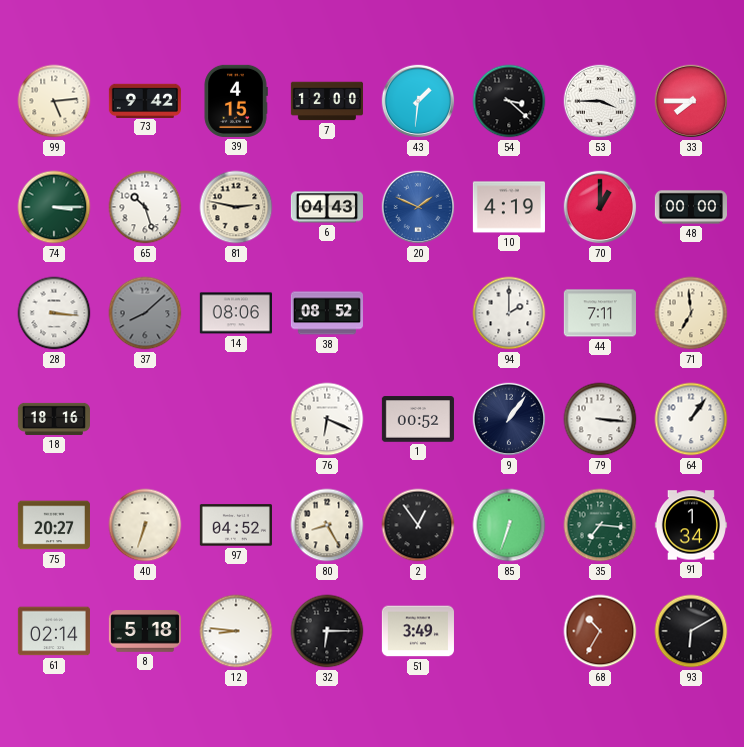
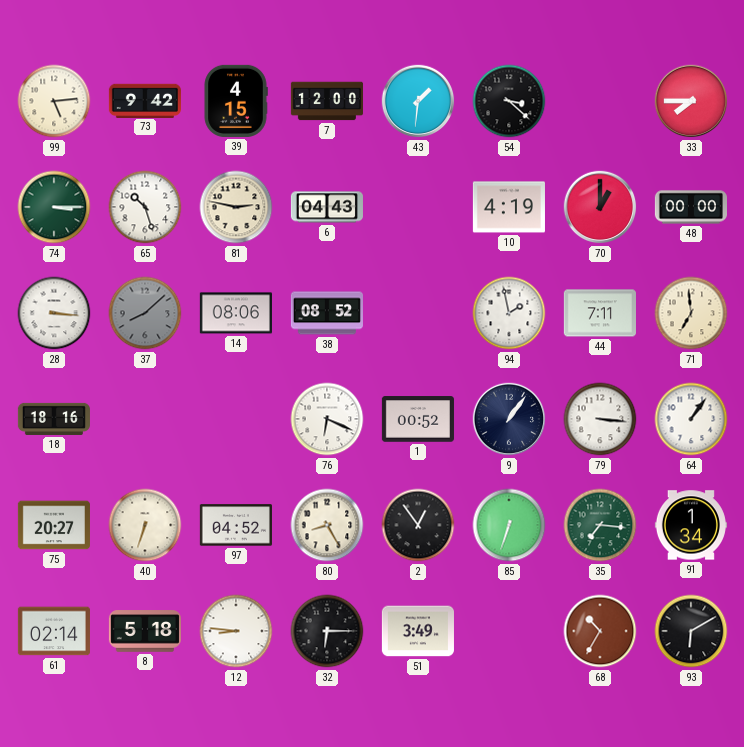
53: 3:45 -> none
20: 1:49 -> none
94: 2:00 -> 1:58
